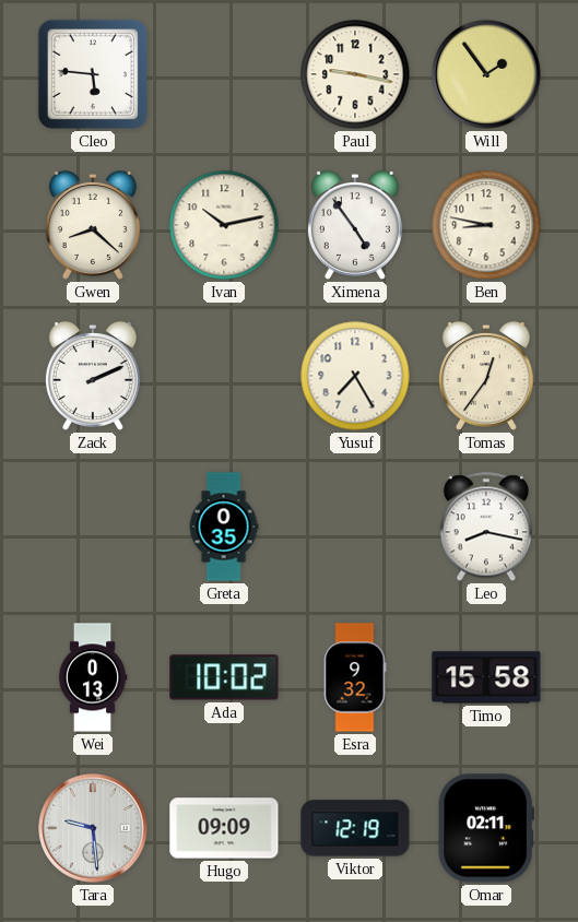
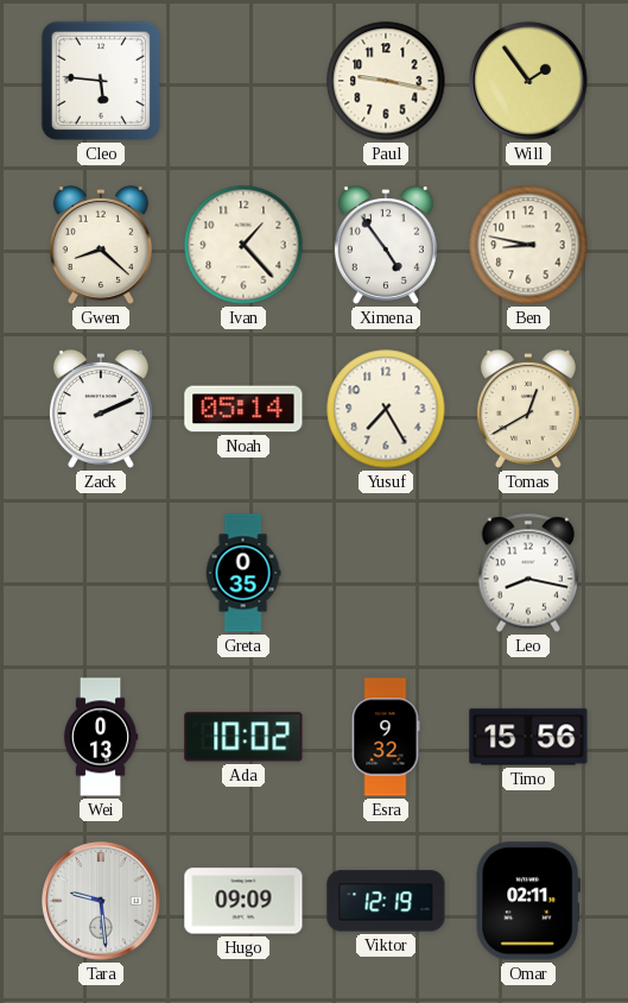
Ivan: 10:13 -> 1:23
Noah: none -> 05:14
Tomas: 12:36 -> 12:40
Timo: 15:58 -> 15:56
